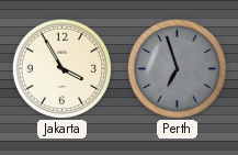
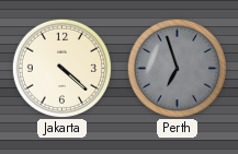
Jakarta: 3:55 -> 4:22
